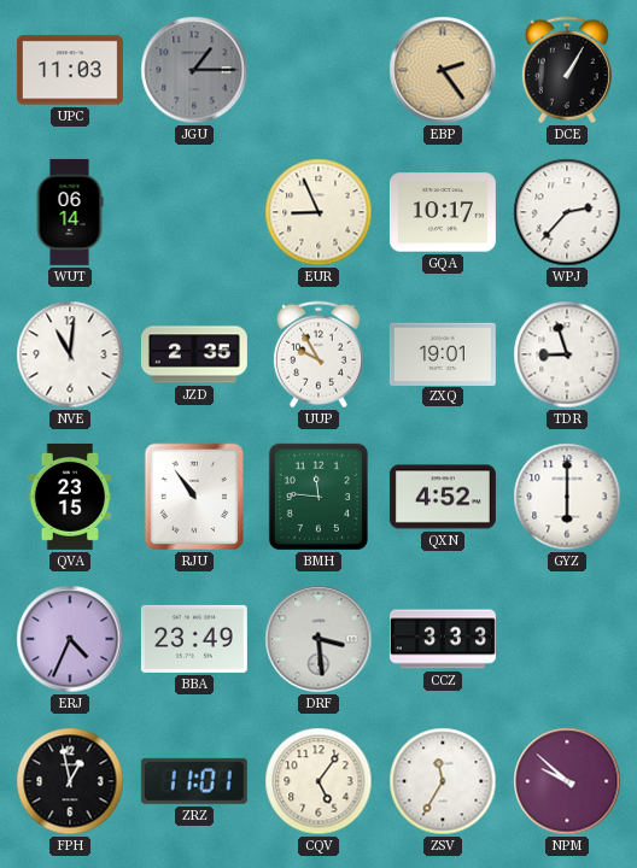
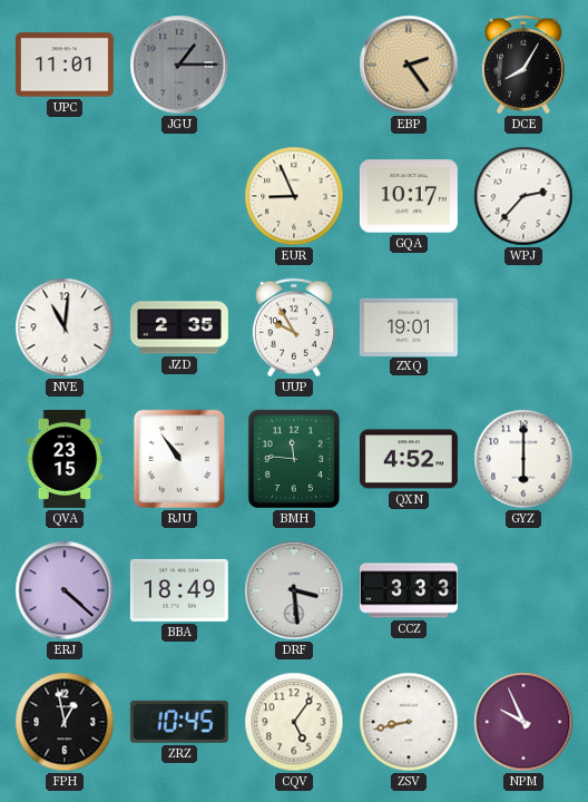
UPC: 11:03 -> 11:01
DCE: 1:05 -> 8:05
WUT: 06:14 -> none
TDR: 8:57 -> none
ERJ: 4:34 -> 4:22
BBA: 23:49 -> 18:49
ZRZ: 11:01 -> 10:45
ZSV: 11:35 -> 8:43
NPM: 9:52 -> 9:56
